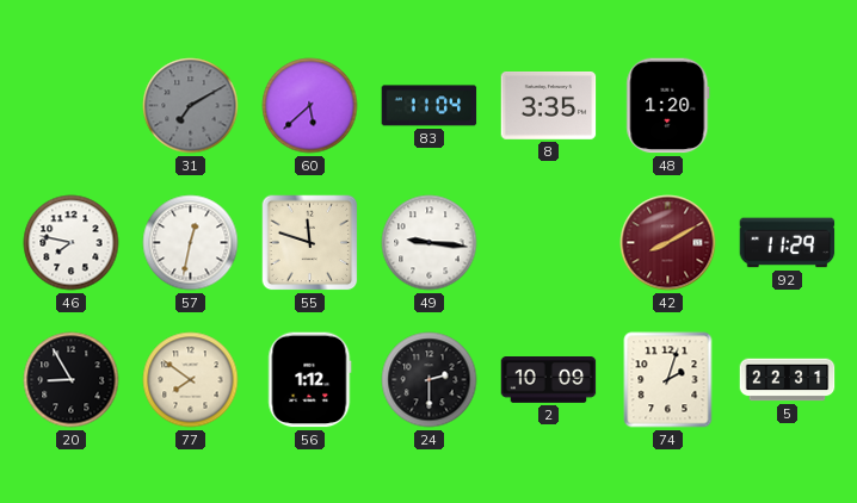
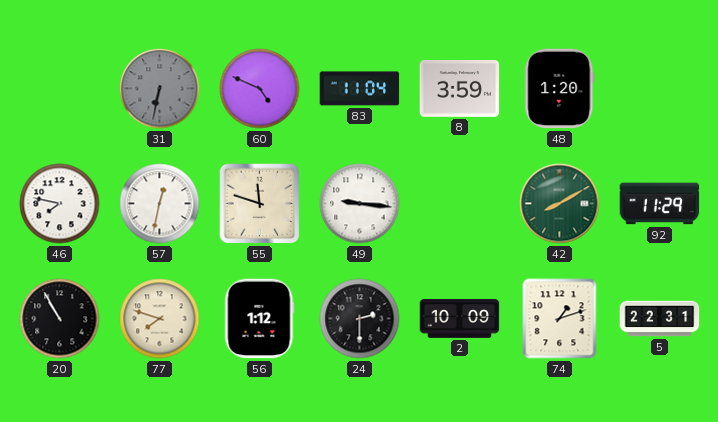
31: 7:10 -> 6:32
60: 5:38 -> 4:49
8: 3:35 -> 3:59
42 dial: burgundy -> green
20: 8:55 -> 10:55
77: 7:51 -> 7:48
74: 2:03 -> 1:12
